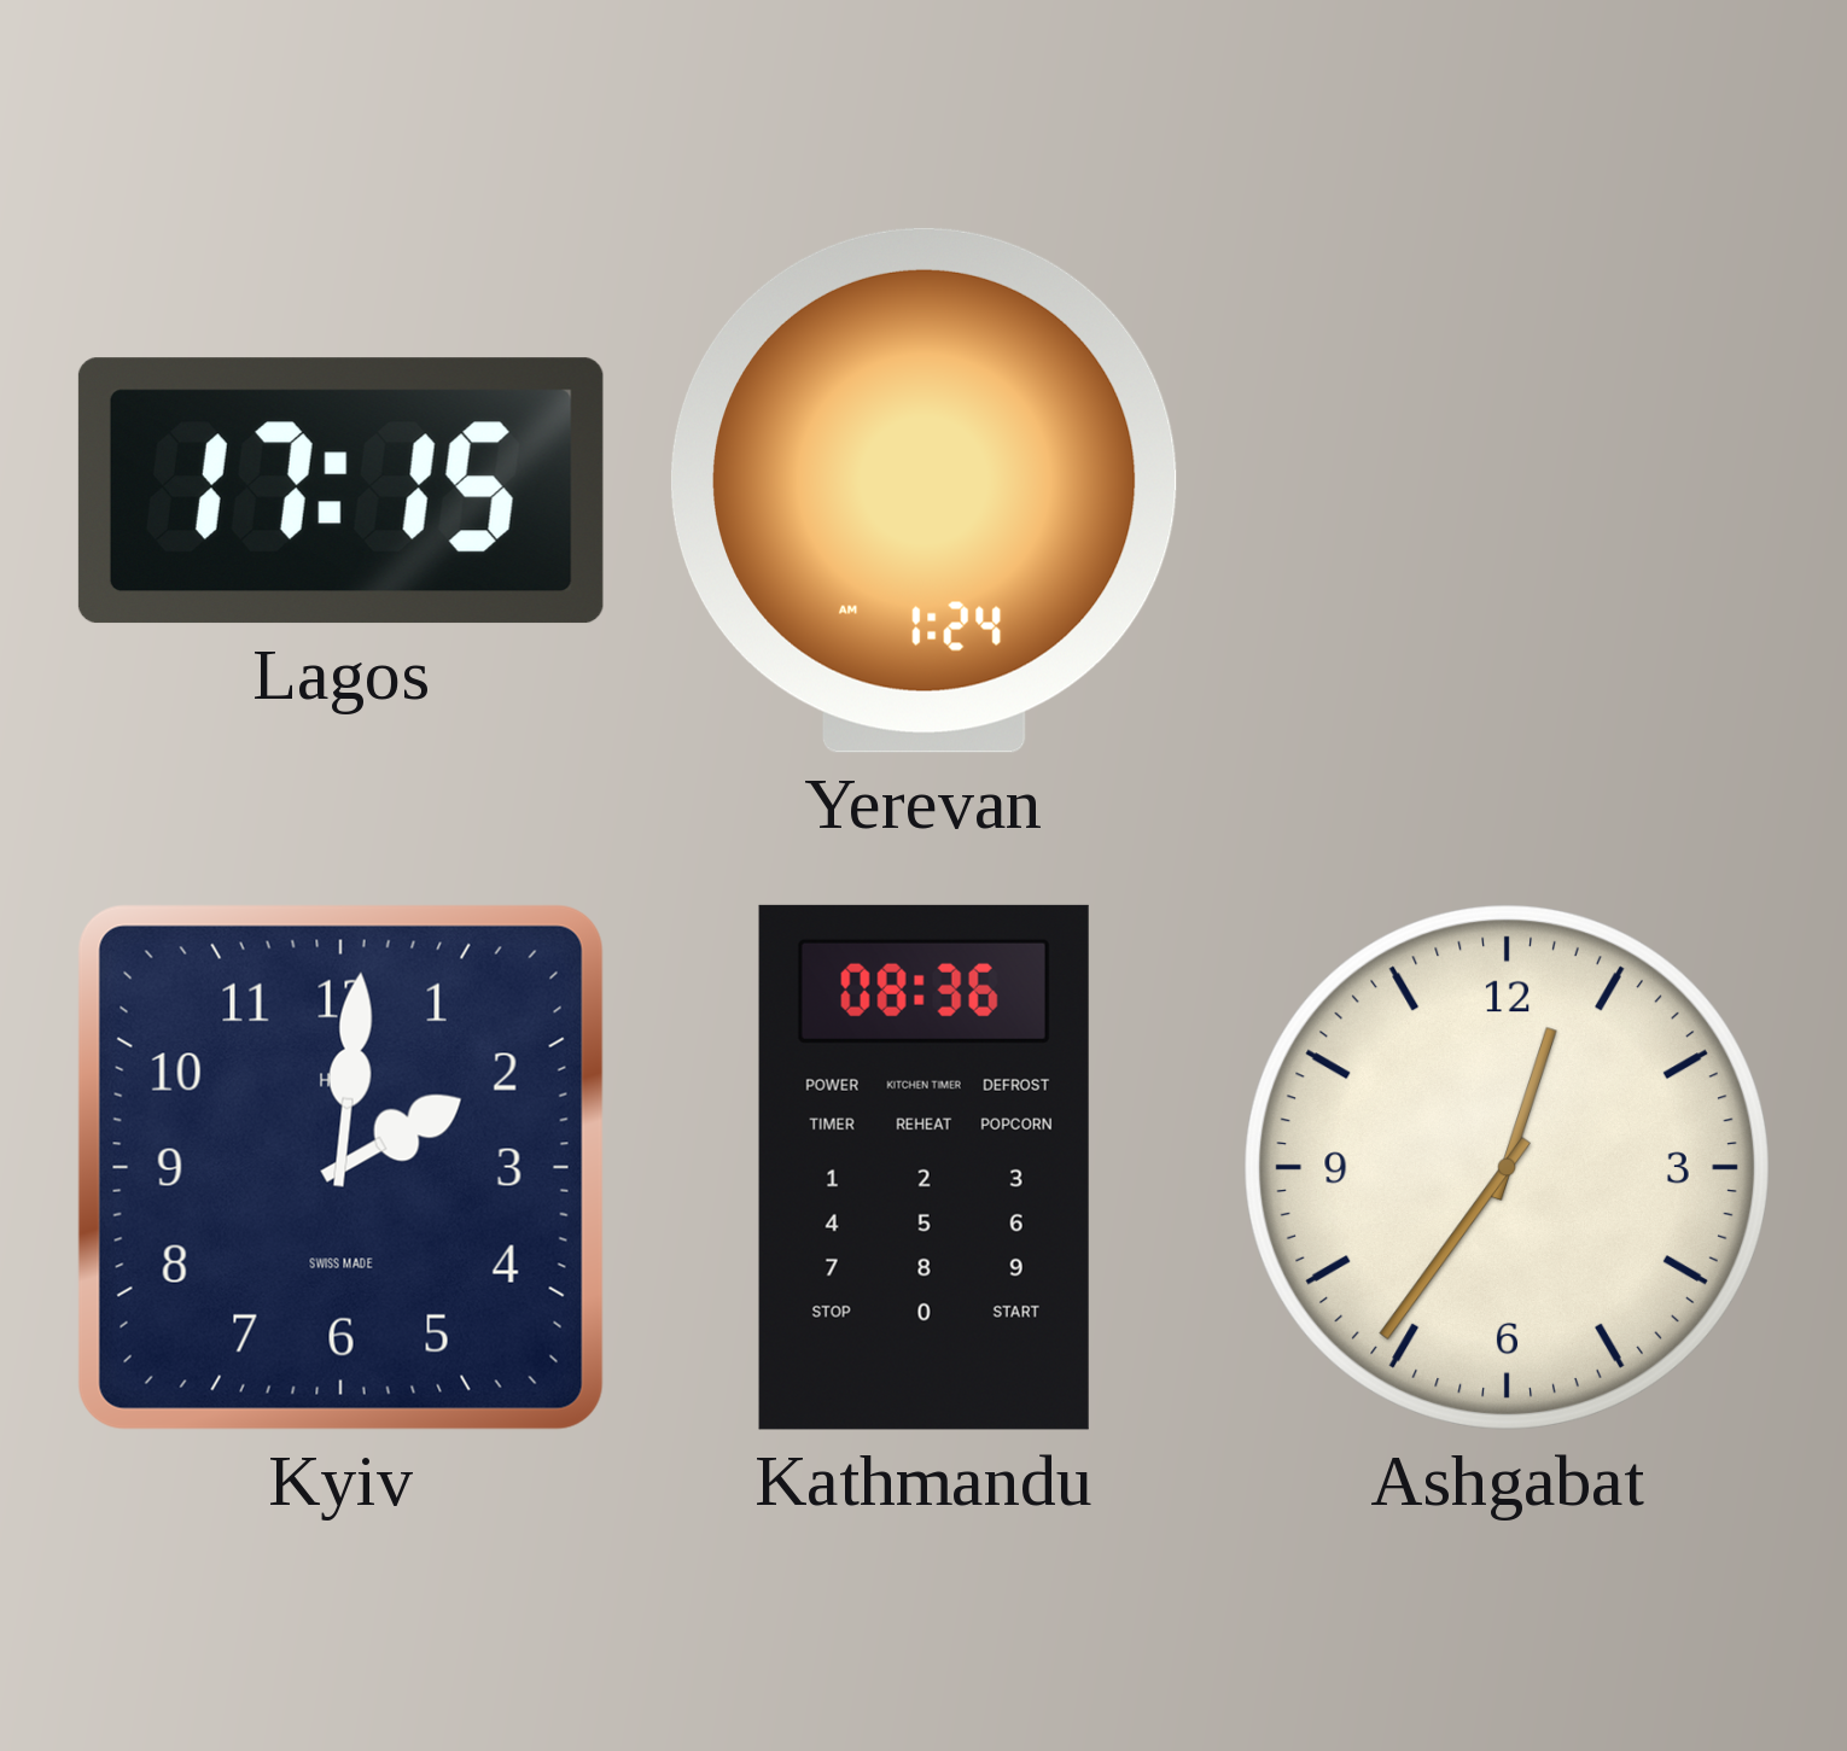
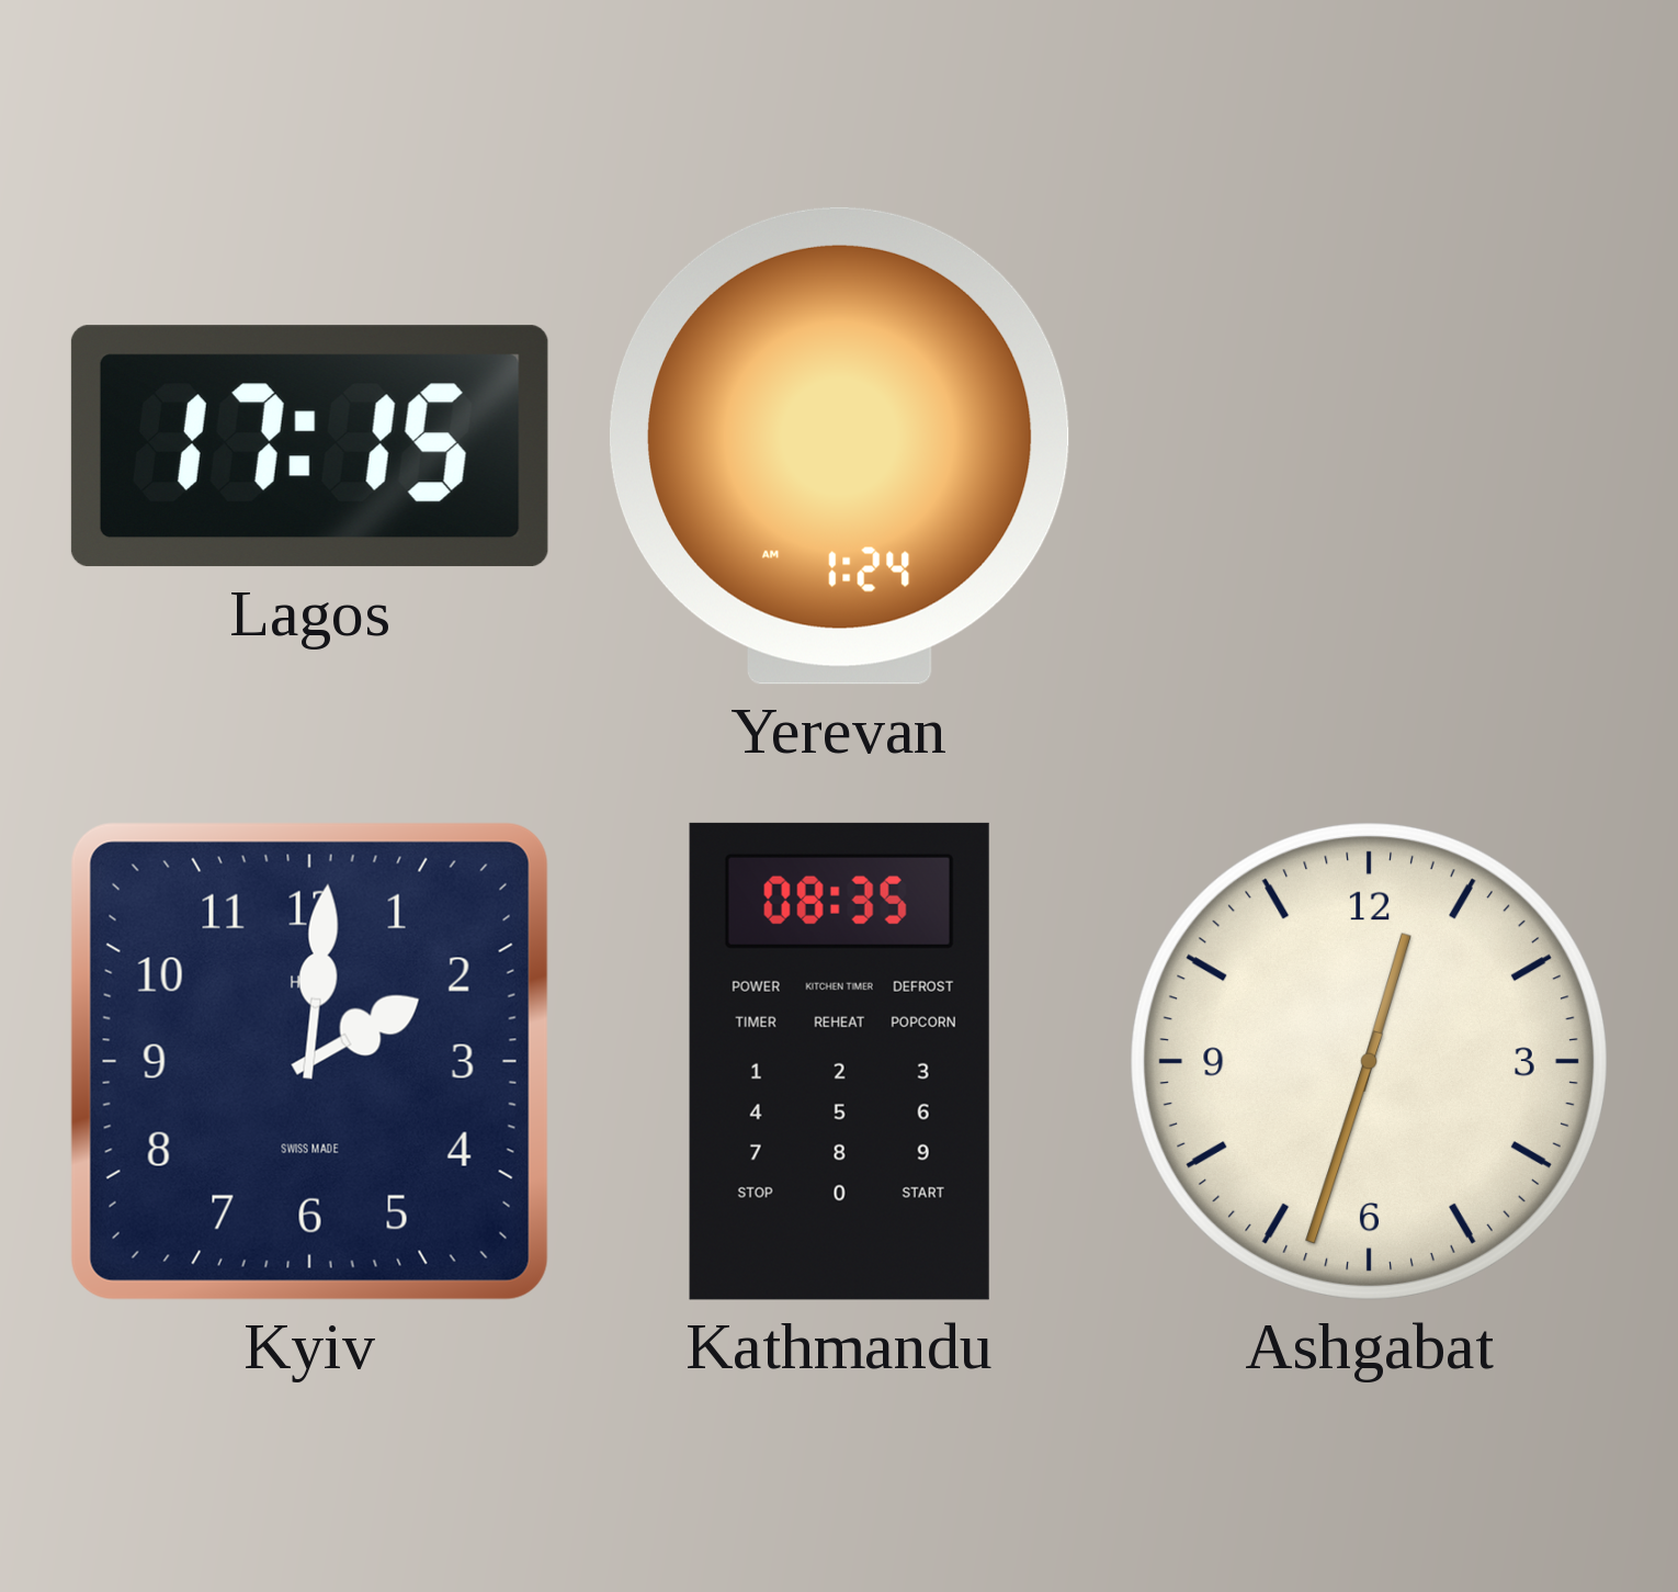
Kathmandu: 08:36 -> 08:35
Ashgabat: 12:36 -> 12:33
